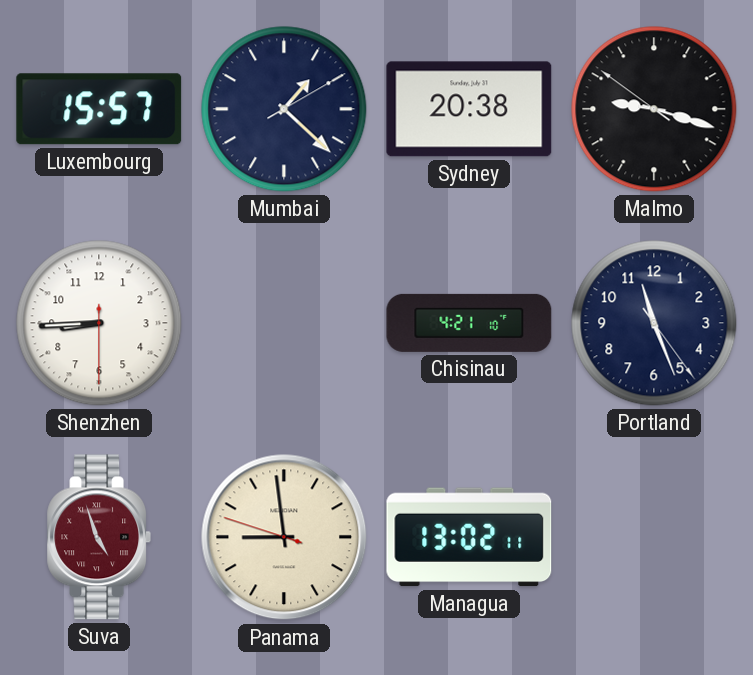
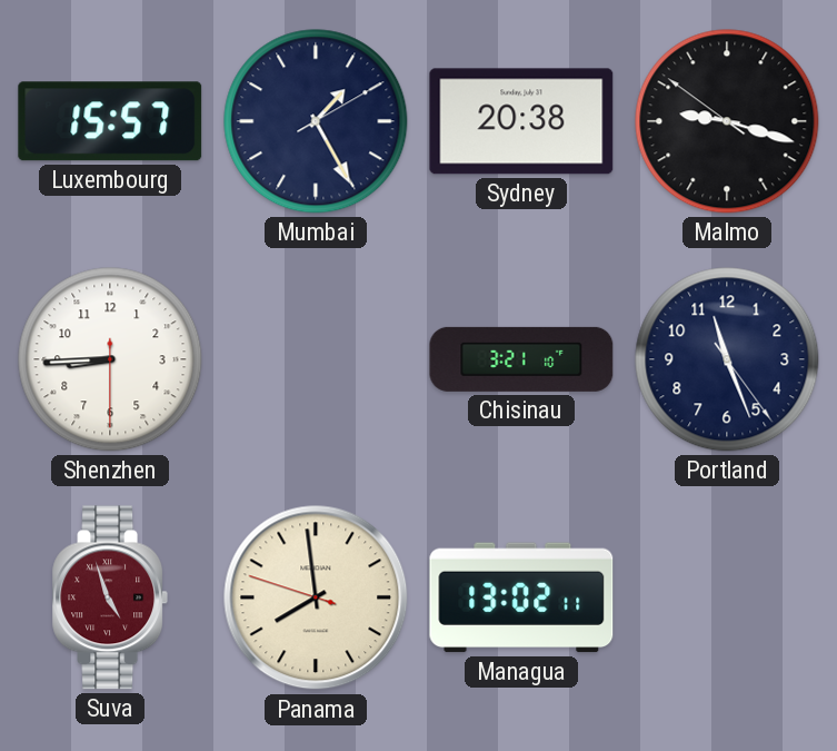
Mumbai: 1:22 -> 1:25
Chisinau: 4:21 -> 3:21
Panama: 8:58 -> 7:58
